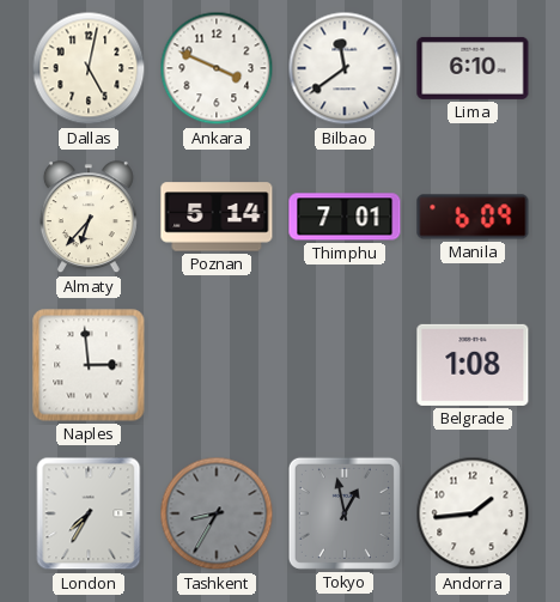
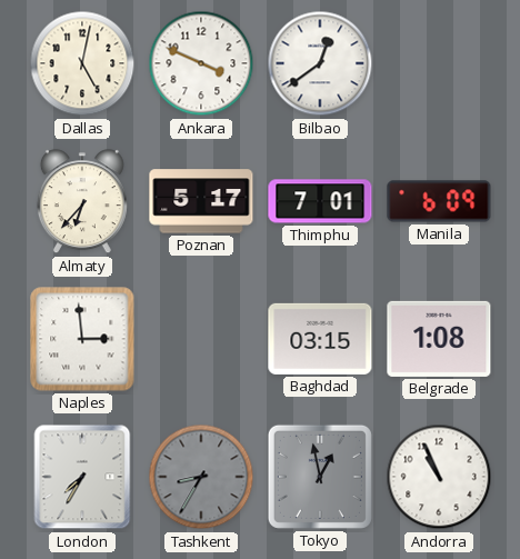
Bilbao: 11:39 -> 12:39
Lima: 6:10 -> none
Poznan: 5:14 -> 5:17
Baghdad: none -> 03:15
Andorra: 1:44 -> 10:56
